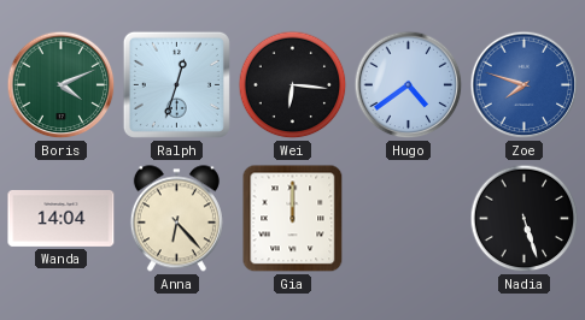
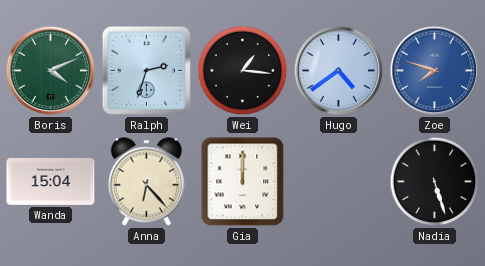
Ralph: 12:33 -> 2:33
Wei: 6:16 -> 1:16
Wanda: 14:04 -> 15:04
